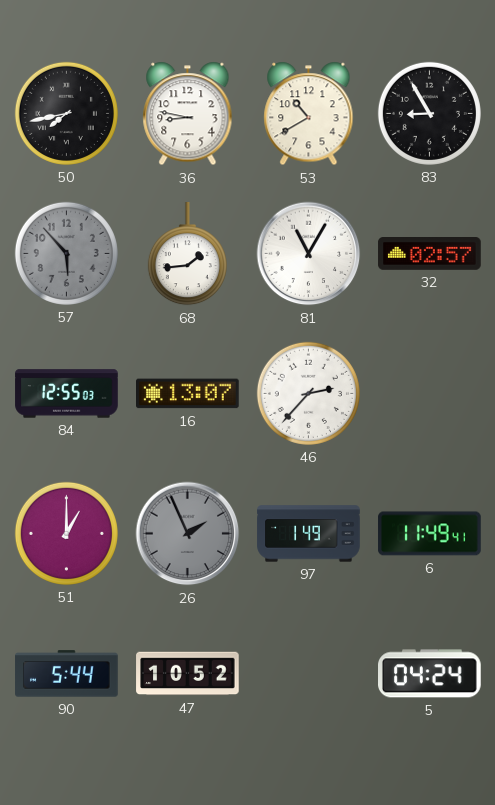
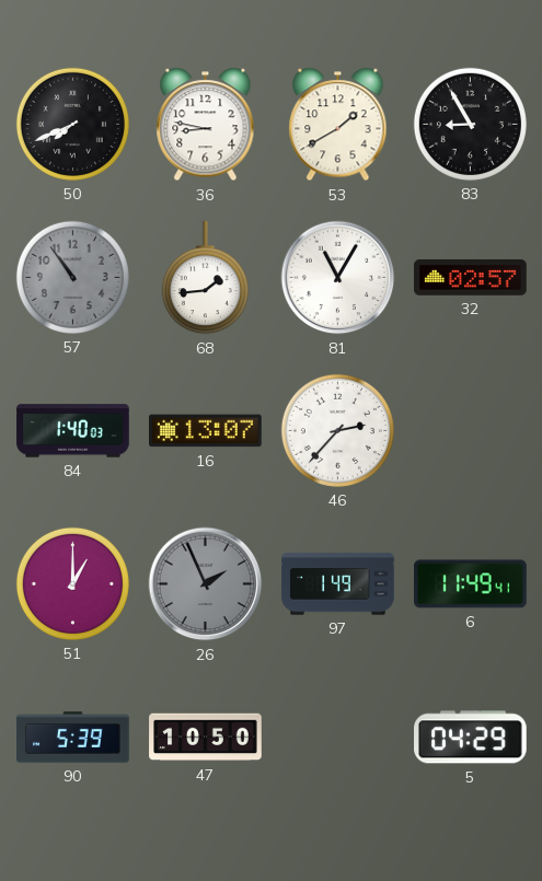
50: 7:43 -> 7:41
53: 10:40 -> 1:40
57: 5:53 -> 10:54
84: 12:55 -> 1:40
90: 5:44 -> 5:39
47: 10:52 -> 10:50
5: 04:24 -> 04:29
